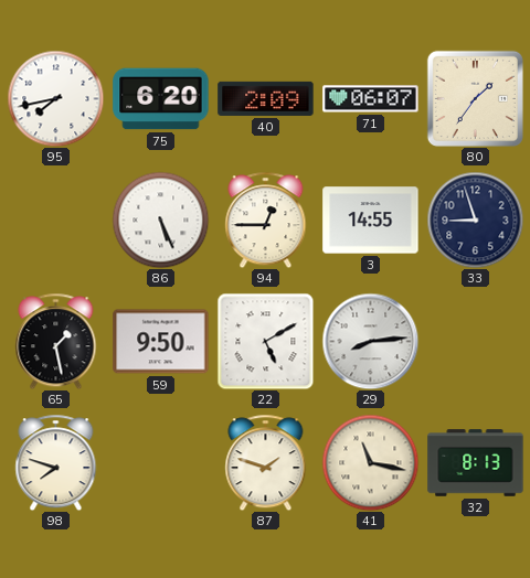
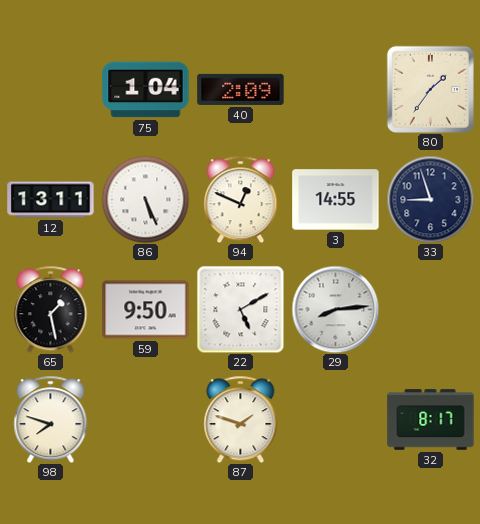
95: 7:43 -> none
75: 6:20 -> 1:04
71: 06:07 -> none
12: none -> 13:11
94: 12:45 -> 12:49
41: 11:17 -> none
32: 8:13 -> 8:17
